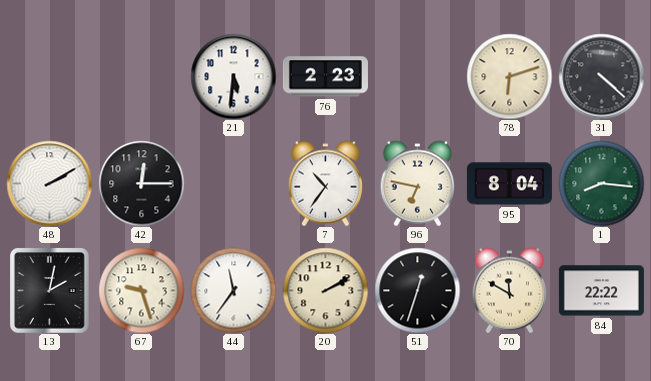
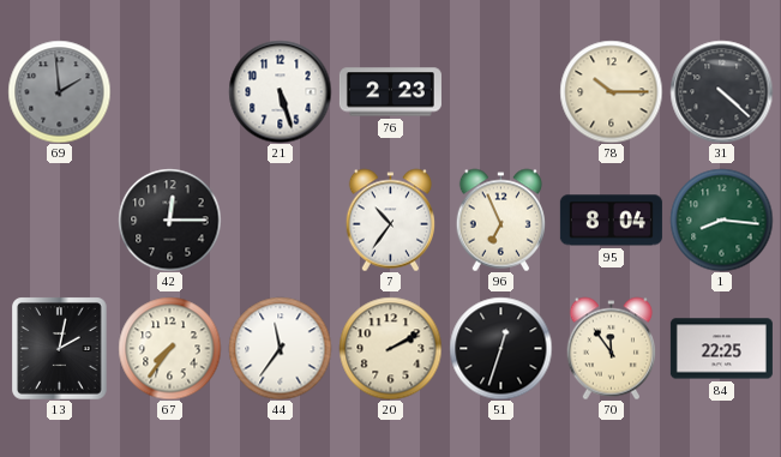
69: none -> 1:59
21: 5:31 -> 5:27
78: 6:12 -> 10:15
48: 2:10 -> none
96: 6:47 -> 6:56
67: 9:27 -> 7:36
70: 11:50 -> 11:54
84: 22:22 -> 22:25
